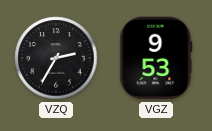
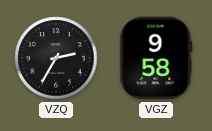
VGZ: 9:53 -> 9:58
